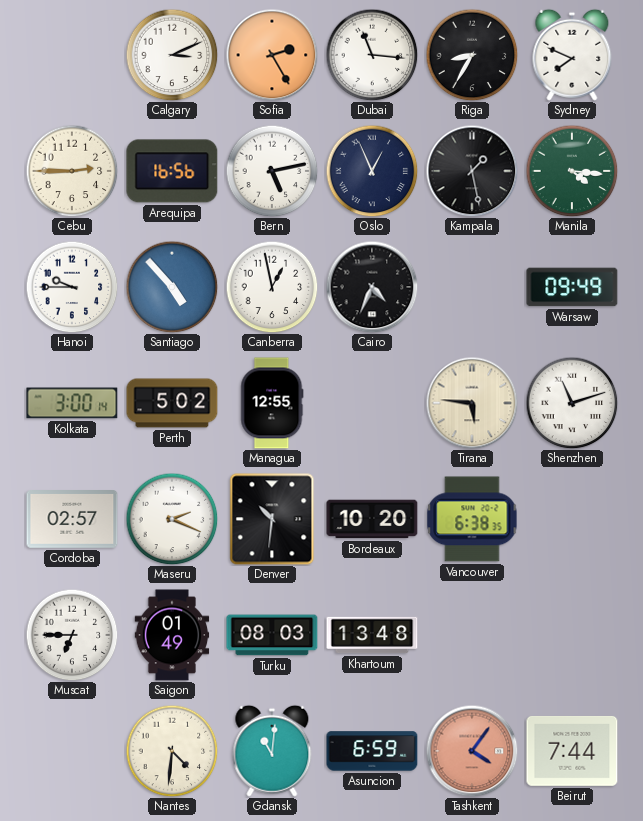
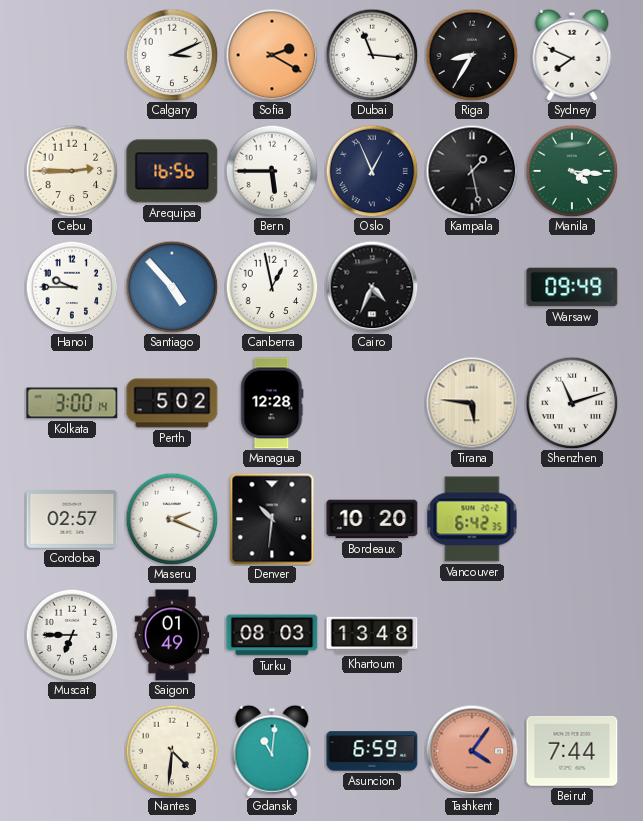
Sofia: 2:25 -> 2:20
Bern: 5:13 -> 5:45
Managua: 12:55 -> 12:28
Vancouver: 6:38 -> 6:42
